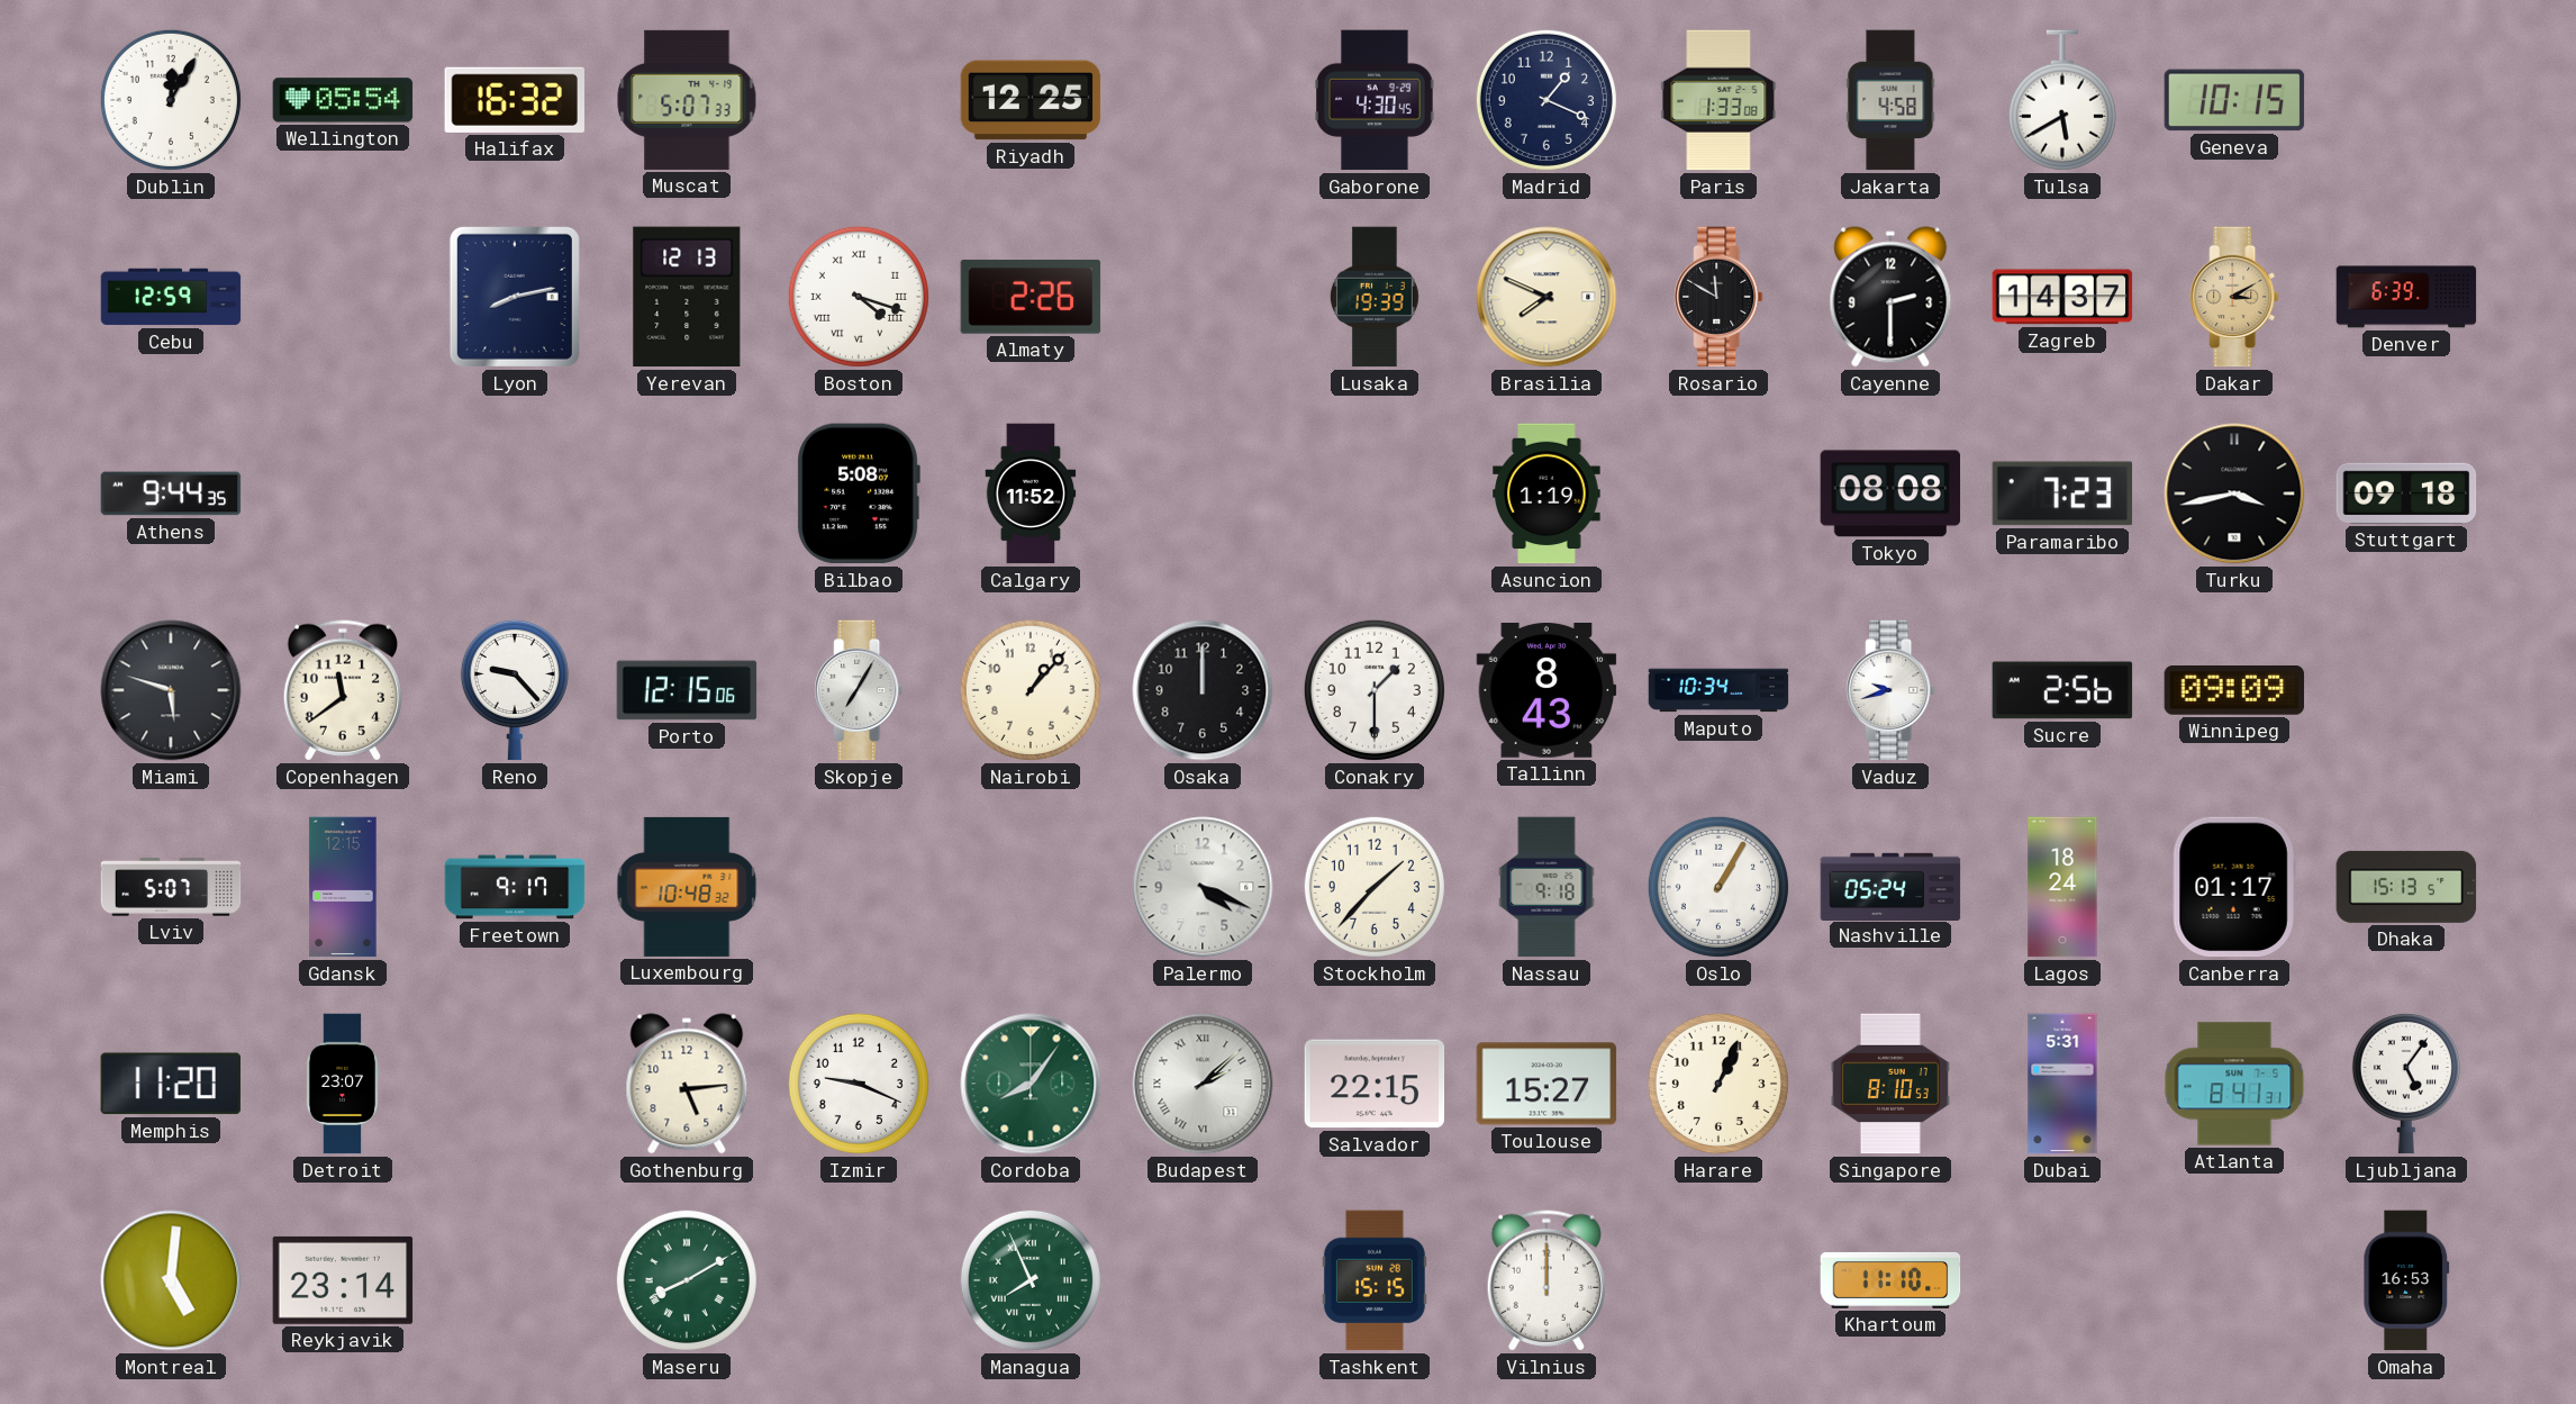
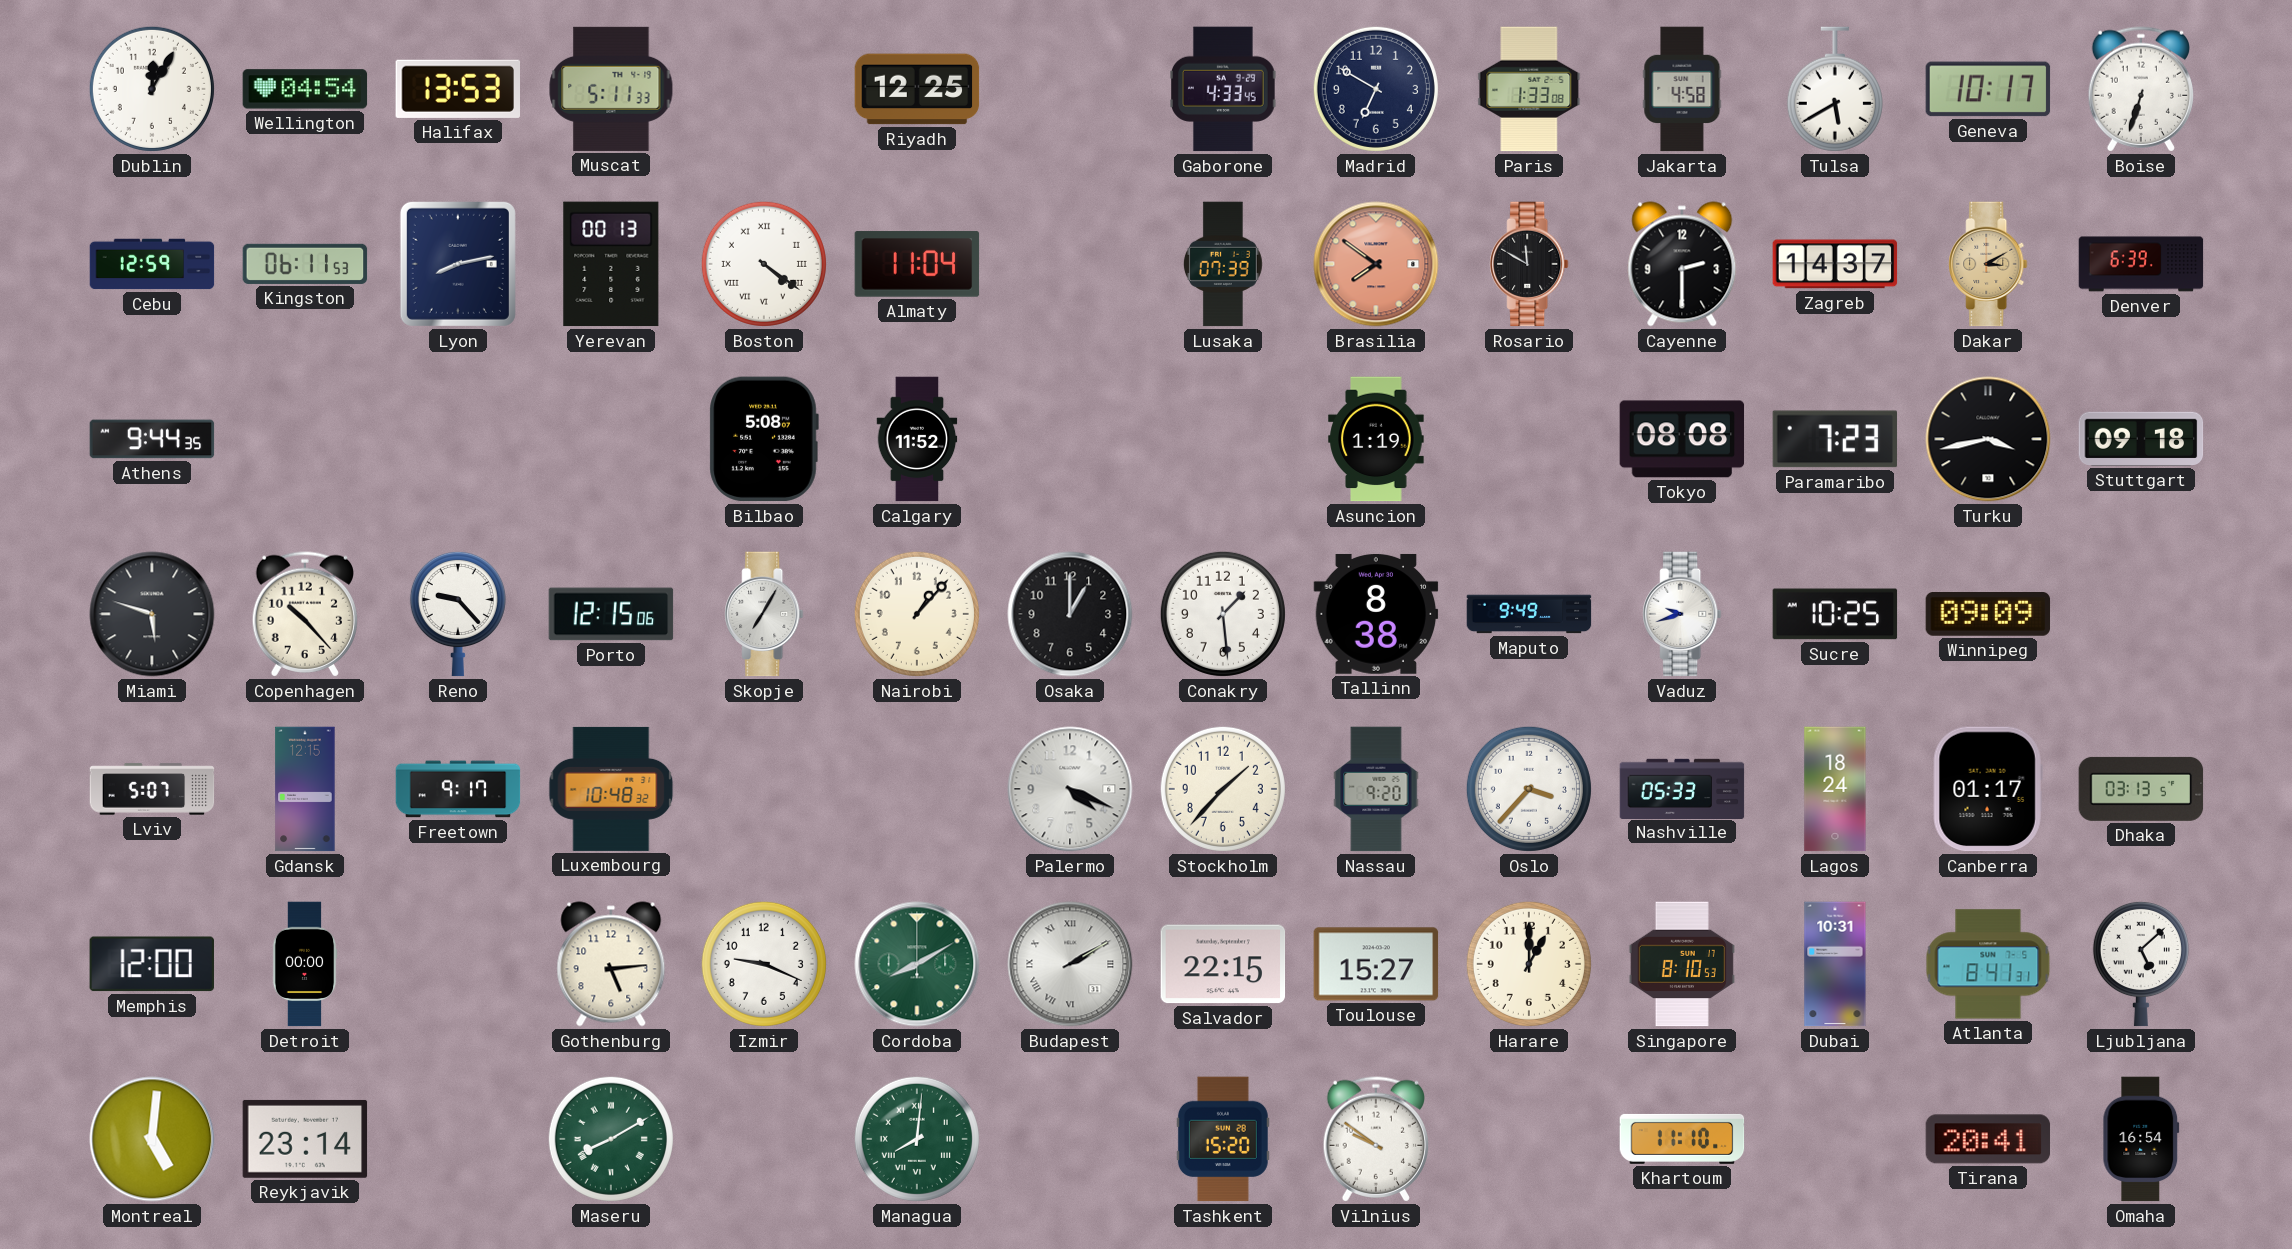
Wellington: 05:54 -> 04:54
Halifax: 16:32 -> 13:53
Muscat: 5:07 -> 5:11
Gaborone: 4:30 -> 4:33
Madrid: 1:19 -> 6:50
Geneva: 10:15 -> 10:17
Boise: none -> 6:33
Kingston: none -> 06:11
Yerevan: 12:13 -> 00:13
Boston: 4:18 -> 4:21
Almaty: 2:26 -> 11:04
Lusaka: 19:39 -> 07:39
Brasilia: 7:49 -> 7:51
Brasilia dial: cream -> salmon
Copenhagen: 11:39 -> 10:23
Osaka: 12:00 -> 1:00
Conakry: 1:30 -> 1:29
Tallinn: 8:43 -> 8:38
Maputo: 10:34 -> 9:49
Sucre: 2:56 -> 10:25
Nassau: 9:18 -> 9:20
Oslo: 1:05 -> 3:37
Nashville: 05:24 -> 05:33
Dhaka: 15:13 -> 03:13
Memphis: 11:20 -> 12:00
Detroit: 23:07 -> 00:00
Cordoba: 8:06 -> 8:10
Budapest: 2:08 -> 2:10
Harare: 1:04 -> 1:00
Dubai: 5:31 -> 10:31
Ljubljana: 5:06 -> 5:08
Managua: 7:56 -> 8:01
Tashkent: 15:15 -> 15:20
Vilnius: 12:00 -> 9:51
Tirana: none -> 20:41
Omaha: 16:53 -> 16:54
